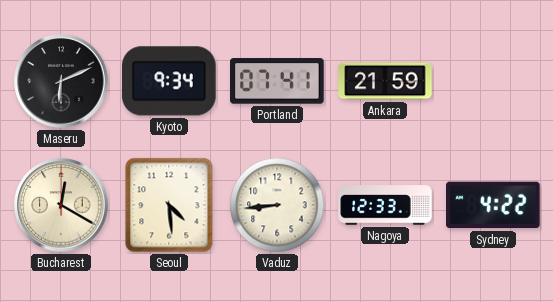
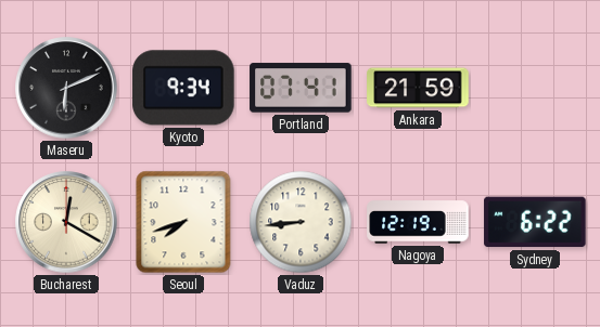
Seoul: 4:29 -> 7:42
Nagoya: 12:33 -> 12:19
Sydney: 4:22 -> 6:22
